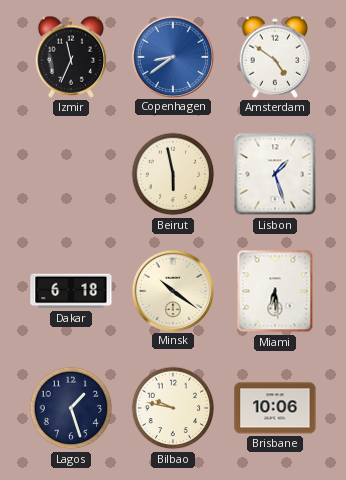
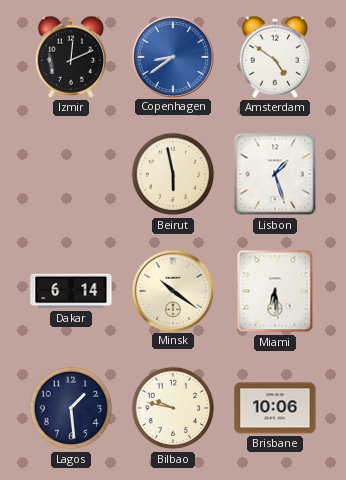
Izmir: 11:34 -> 12:11
Dakar: 6:18 -> 6:14
Lagos: 1:27 -> 1:29
